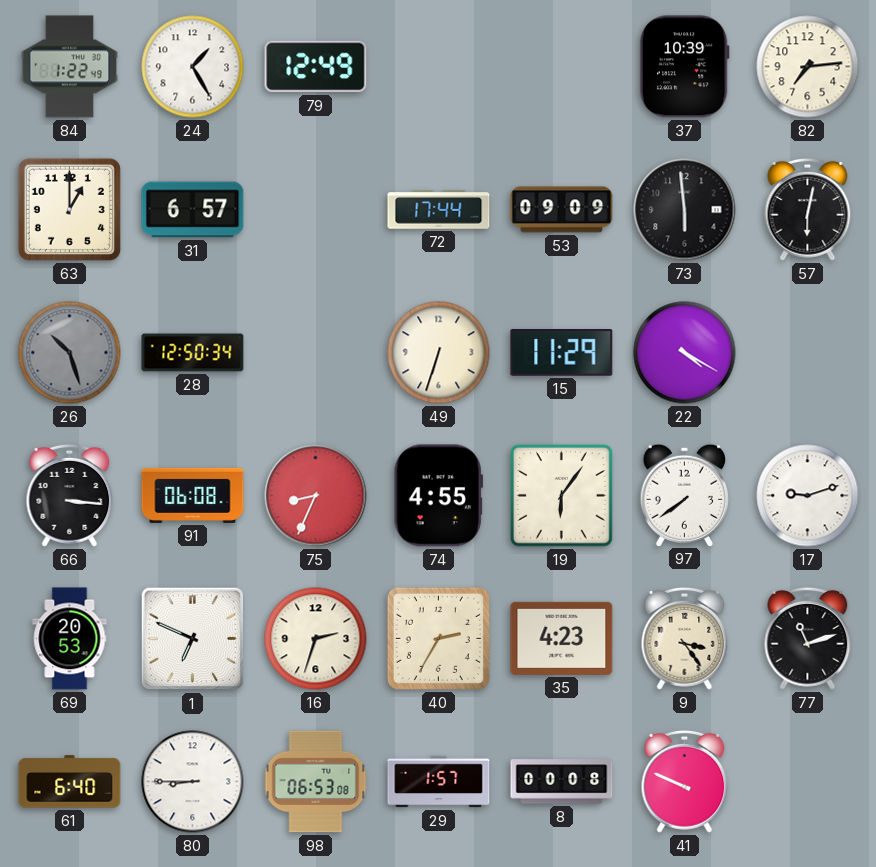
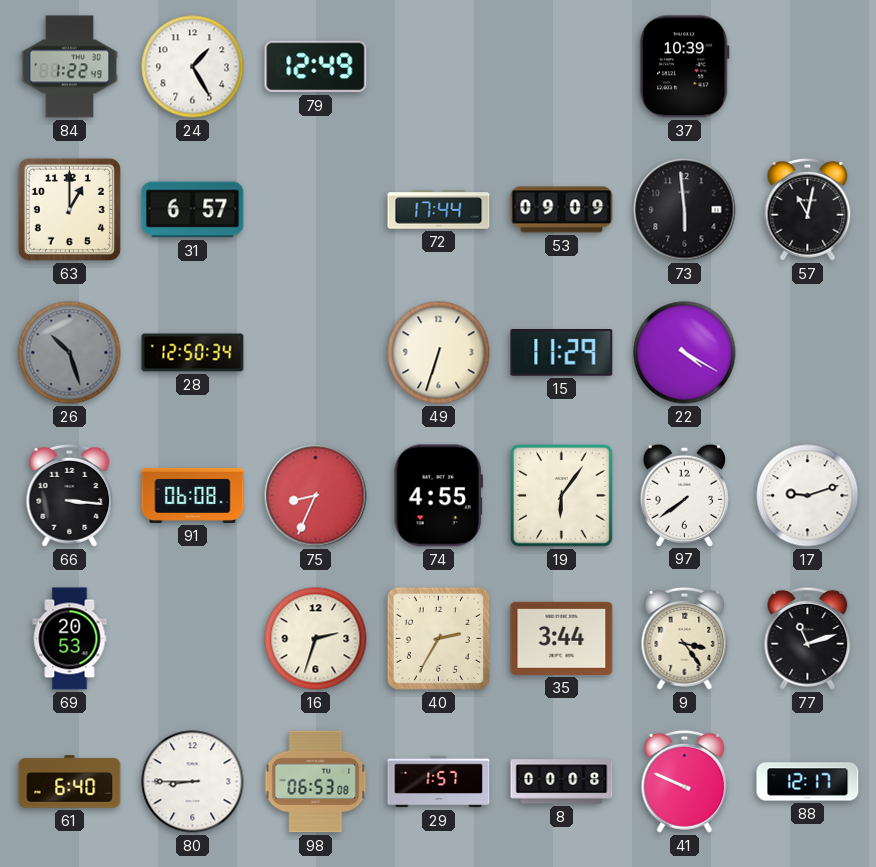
82: 7:14 -> none
57: 6:02 -> 11:02
1: 6:49 -> none
35: 4:23 -> 3:44
88: none -> 12:17
